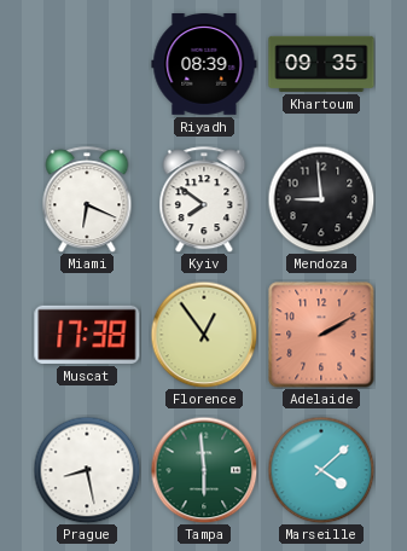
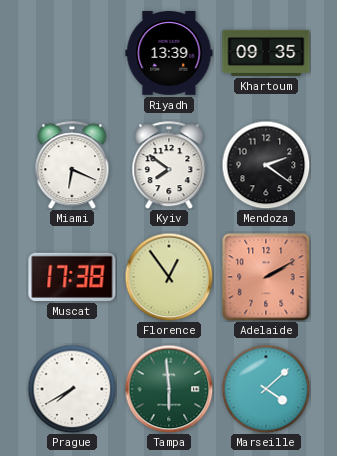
Riyadh: 08:39 -> 13:39
Mendoza: 8:59 -> 2:21
Prague: 8:28 -> 7:40
